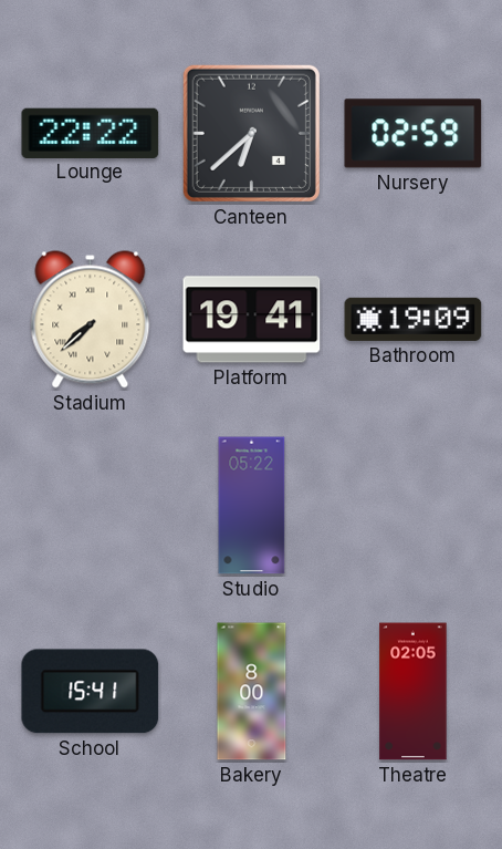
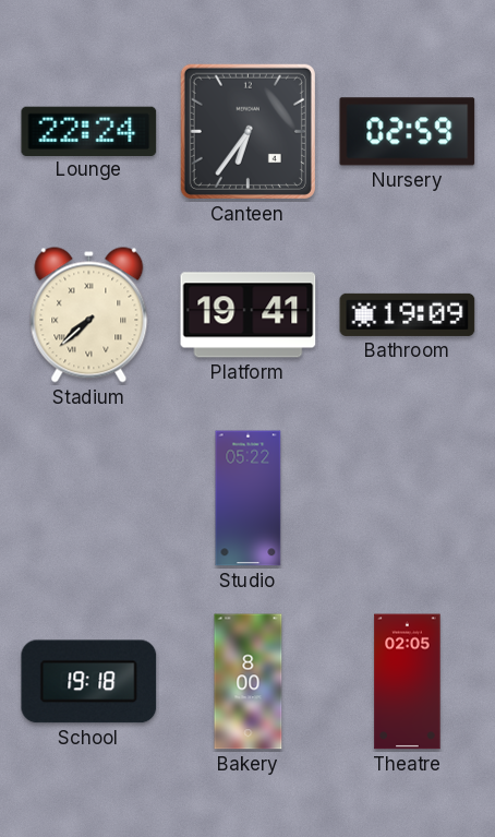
Lounge: 22:22 -> 22:24
Canteen: 6:38 -> 6:36
School: 15:41 -> 19:18
